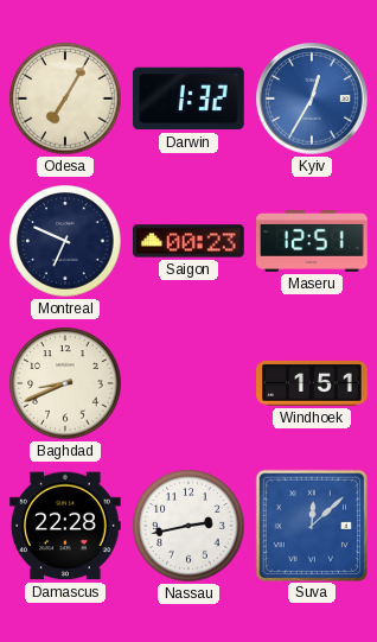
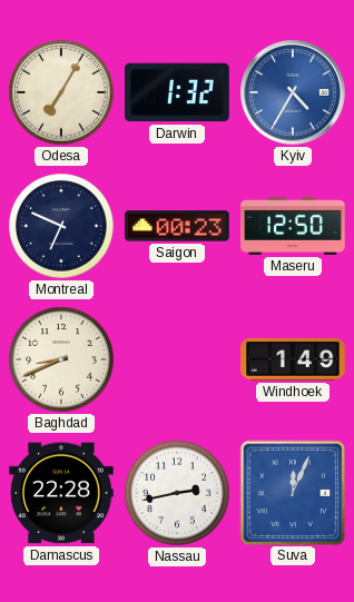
Kyiv: 12:35 -> 4:35
Maseru: 12:51 -> 12:50
Windhoek: 1:51 -> 1:49
Suva: 12:08 -> 12:04
